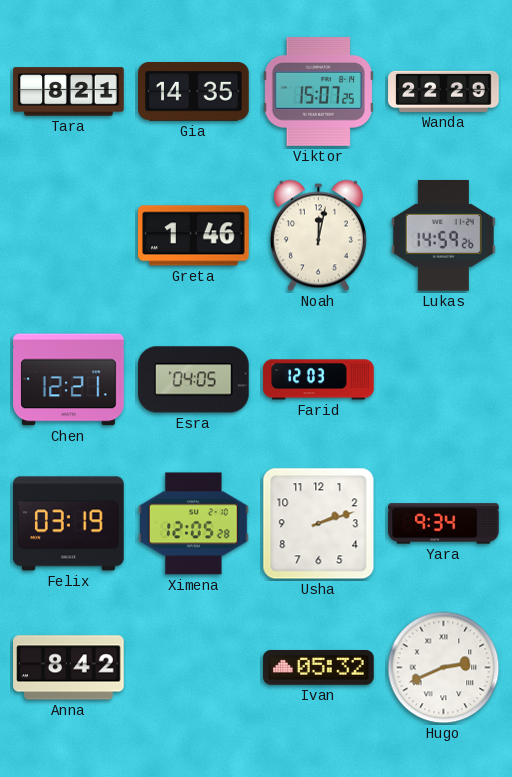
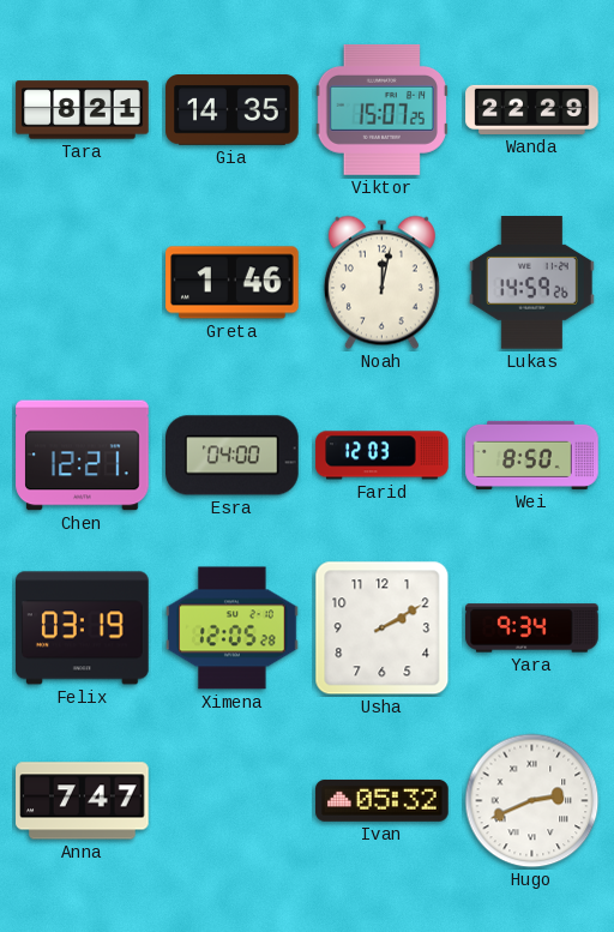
Esra: 04:05 -> 04:00
Wei: none -> 8:50
Usha: 2:12 -> 2:10
Anna: 8:42 -> 7:47
